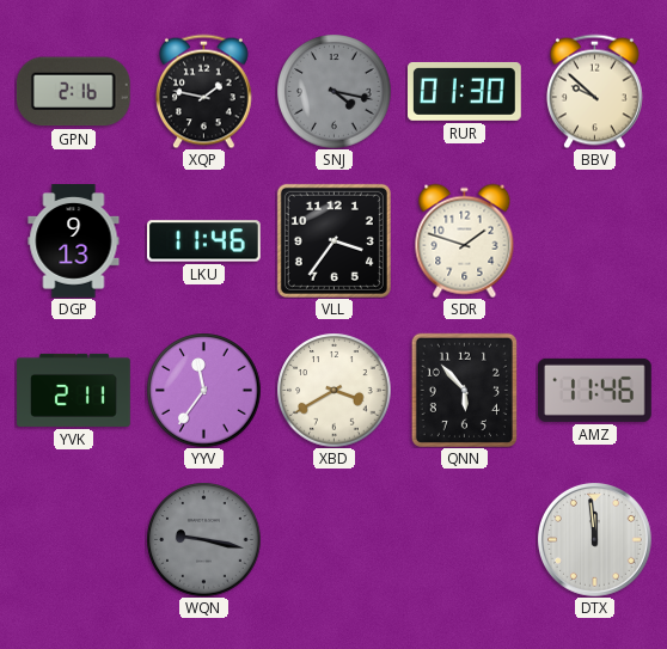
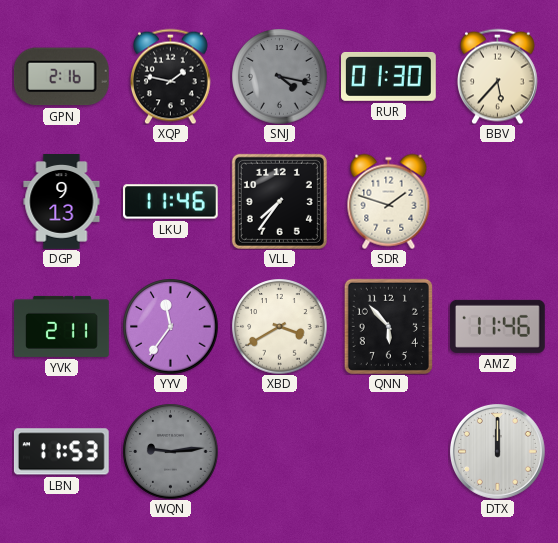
BBV: 9:52 -> 5:37
VLL: 3:36 -> 7:36
LBN: none -> 11:53
WQN: 9:17 -> 9:14
DTX: 11:59 -> 12:00
